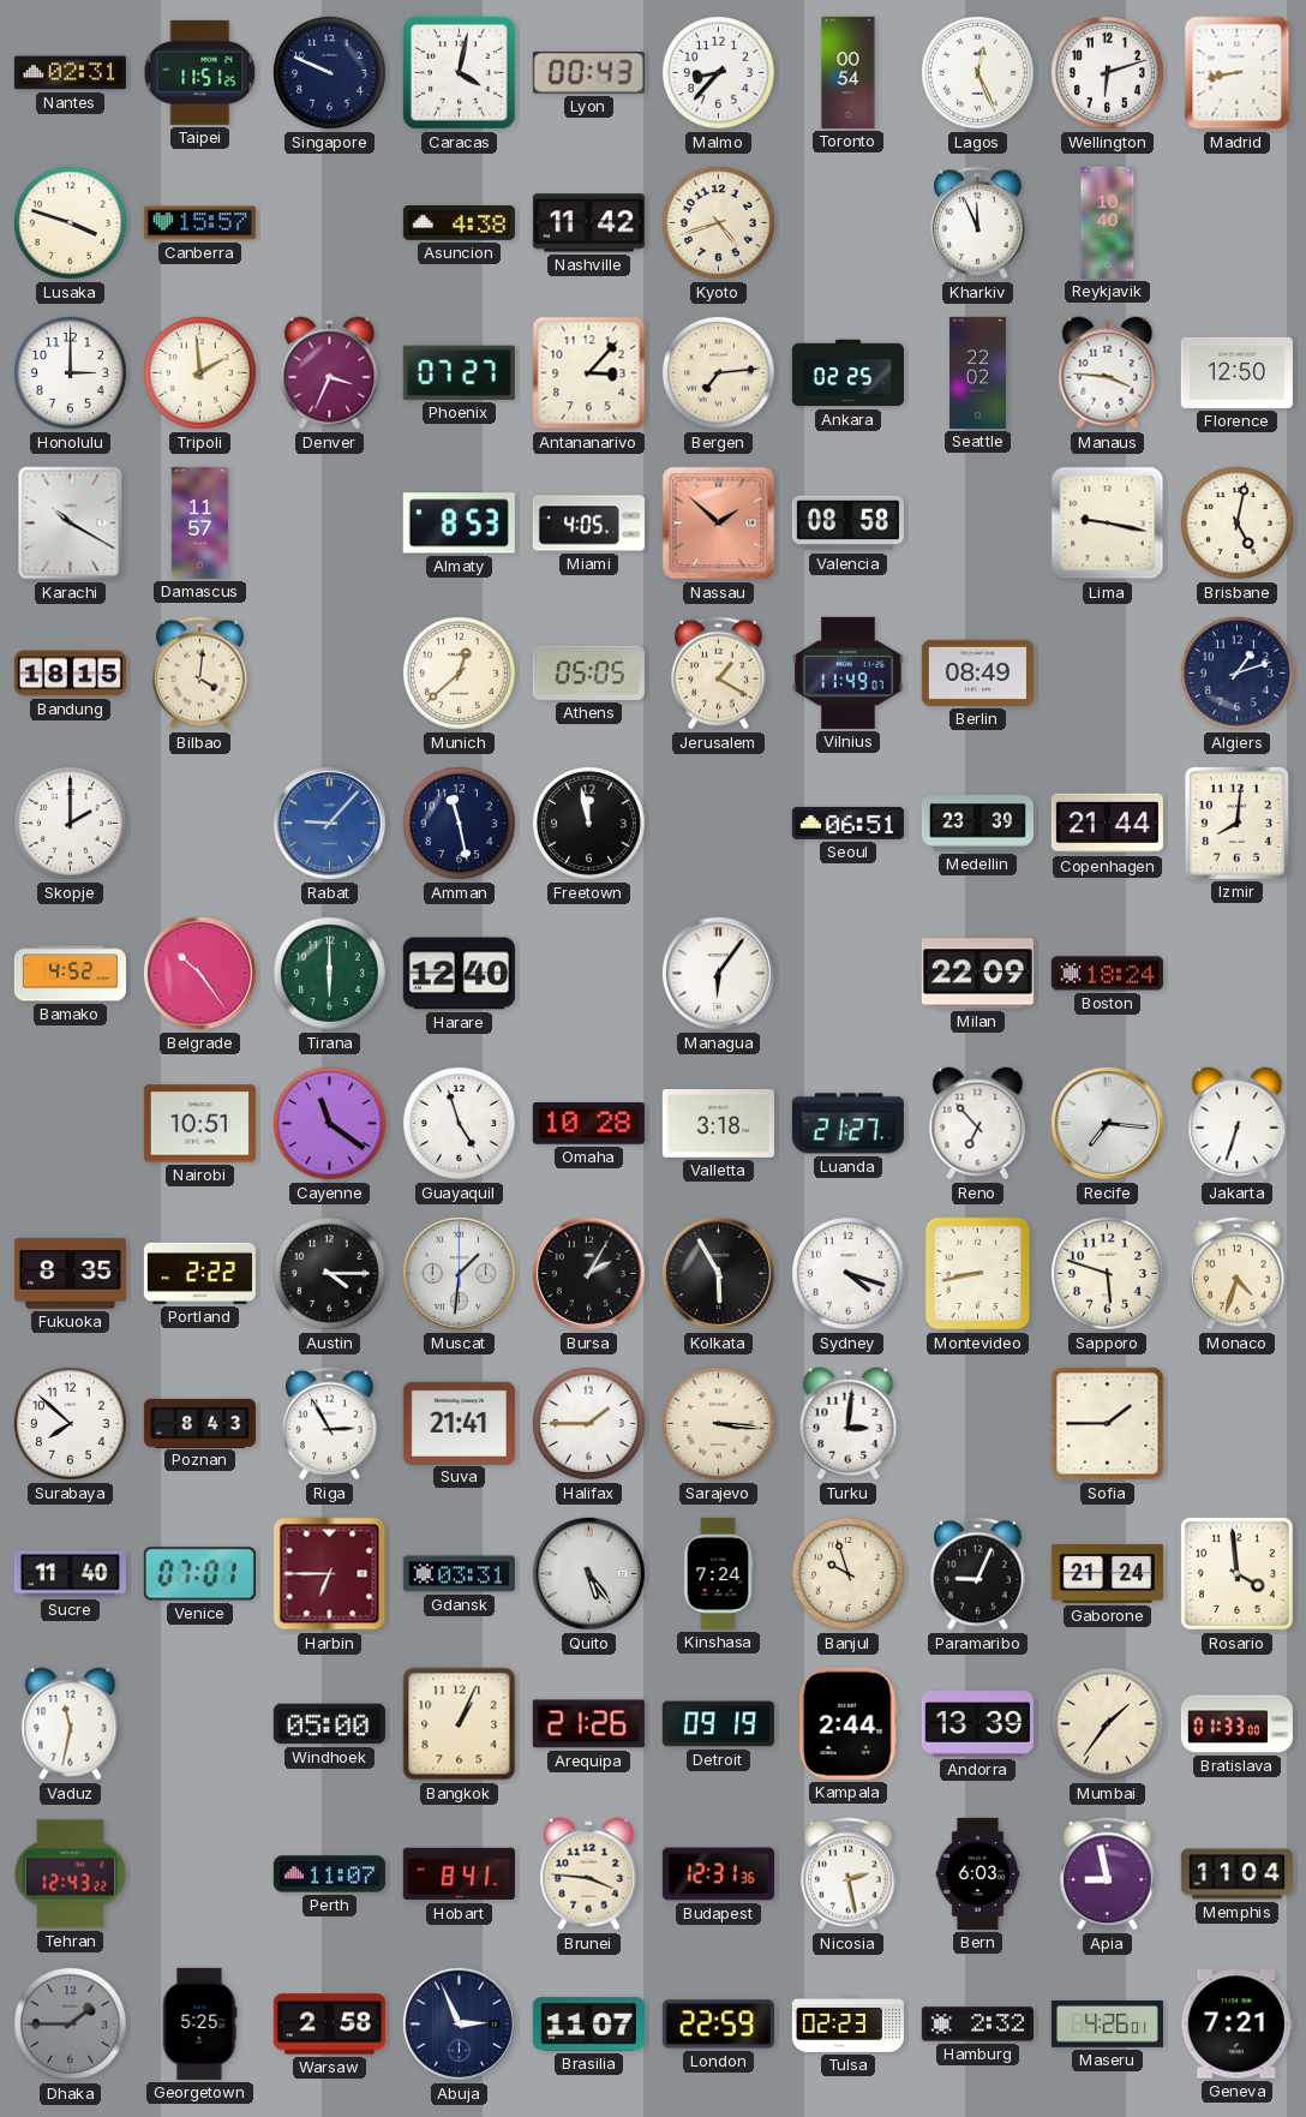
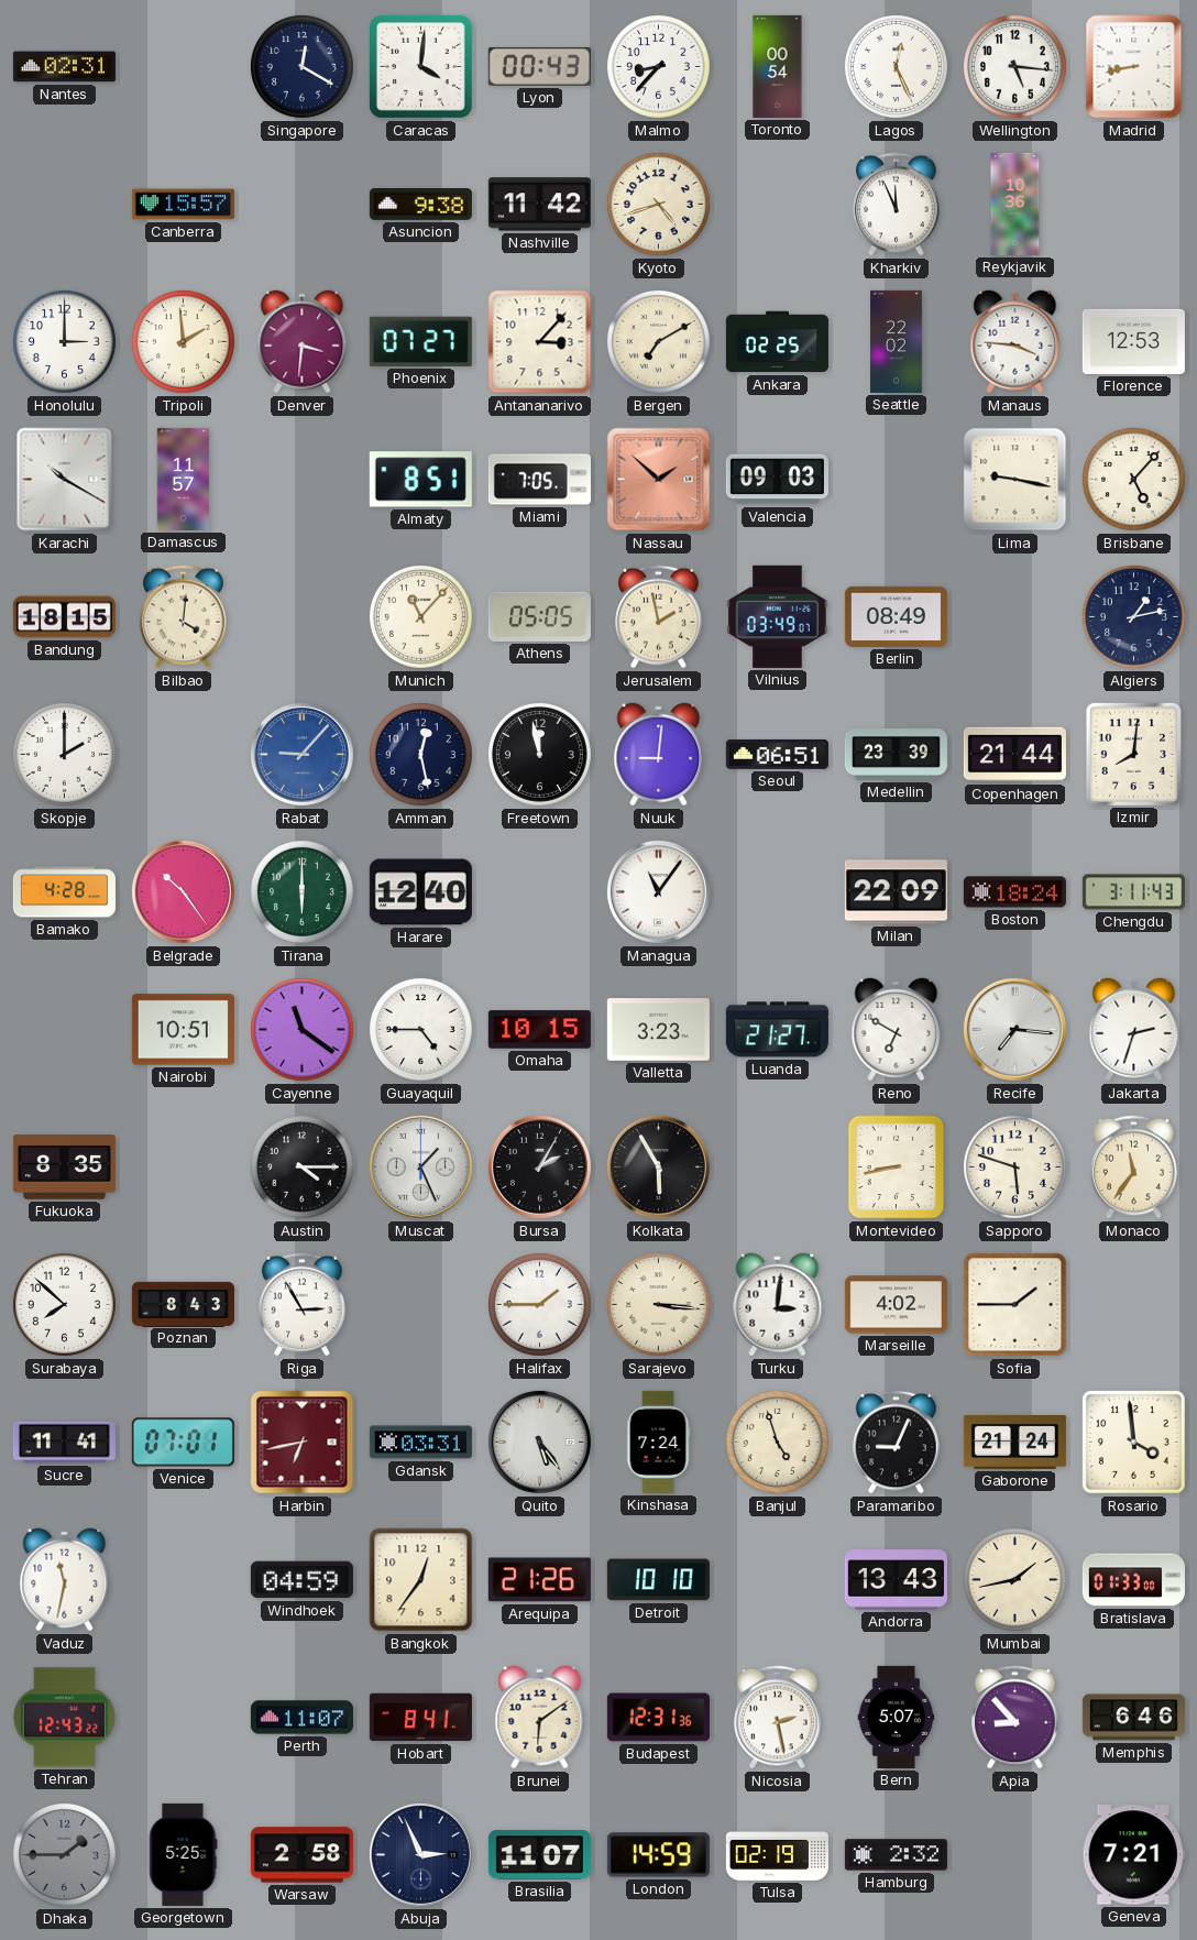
Taipei: 11:51 -> none
Singapore: 9:49 -> 12:20
Caracas: 4:02 -> 4:01
Wellington: 6:12 -> 5:16
Lusaka: 3:48 -> none
Asuncion: 4:38 -> 9:38
Reykjavik: 10:40 -> 10:36
Denver: 3:34 -> 3:31
Bergen: 7:14 -> 7:10
Florence: 12:50 -> 12:53
Almaty: 8:53 -> 8:51
Miami: 4:05 -> 7:05
Valencia: 08:58 -> 09:03
Brisbane: 5:02 -> 5:07
Munich: 12:38 -> 11:07
Jerusalem: 1:20 -> 1:58
Vilnius: 11:49 -> 03:49
Algiers: 1:12 -> 1:13
Amman: 11:28 -> 12:28
Nuuk: none -> 9:01
Bamako: 4:52 -> 4:28
Managua: 6:06 -> 11:06
Chengdu: none -> 3:11
Guayaquil: 4:57 -> 4:45
Omaha: 10:28 -> 10:15
Valletta: 3:18 -> 3:23
Reno: 6:53 -> 6:50
Jakarta: 6:33 -> 2:33
Portland: 2:22 -> none
Muscat: 1:31 -> 1:26
Sydney: 4:18 -> none
Monaco: 4:33 -> 11:36
Suva: 21:41 -> none
Marseille: none -> 4:02
Sucre: 11:40 -> 11:41
Harbin: 6:45 -> 6:43
Banjul: 9:57 -> 4:57
Windhoek: 05:00 -> 04:59
Bangkok: 1:04 -> 12:36
Detroit: 09:19 -> 10:10
Kampala: 2:44 -> none
Andorra: 13:39 -> 13:43
Mumbai: 1:36 -> 1:43
Brunei: 3:46 -> 6:09
Bern: 6:03 -> 5:07
Apia: 8:58 -> 8:53
Memphis: 11:04 -> 6:46
London: 22:59 -> 14:59
Tulsa: 02:23 -> 02:19
Maseru: 4:26 -> none
